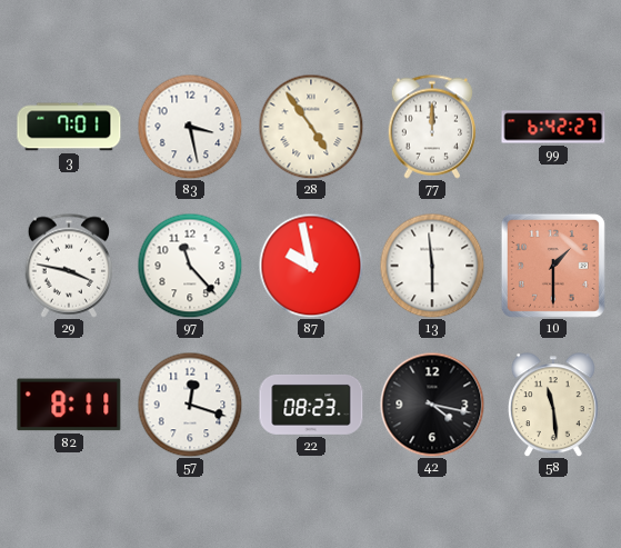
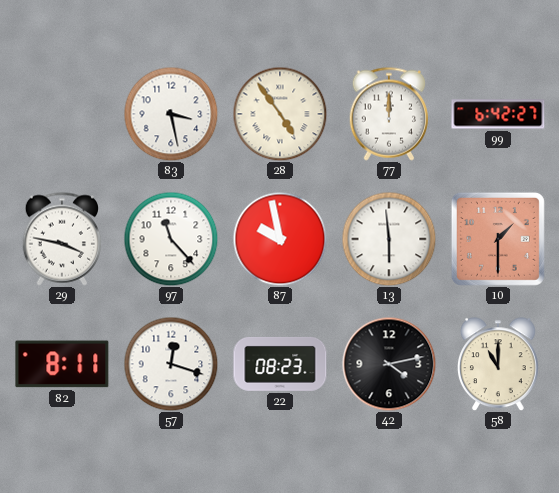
3: 7:01 -> none
42: 4:17 -> 4:13
58: 11:29 -> 11:00
